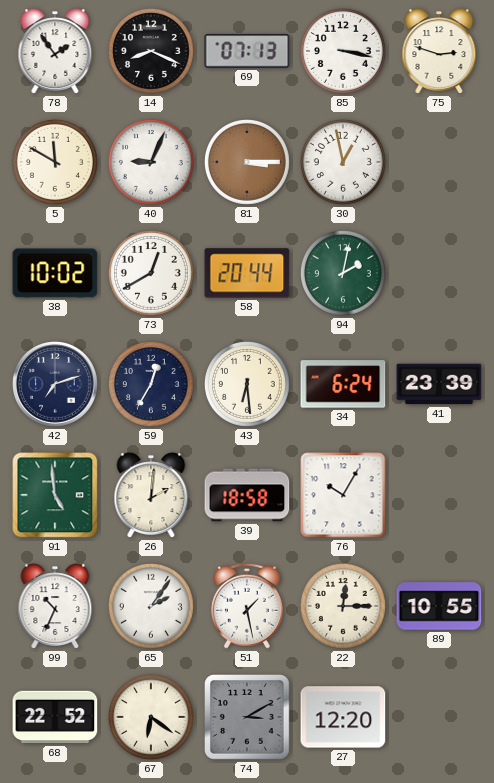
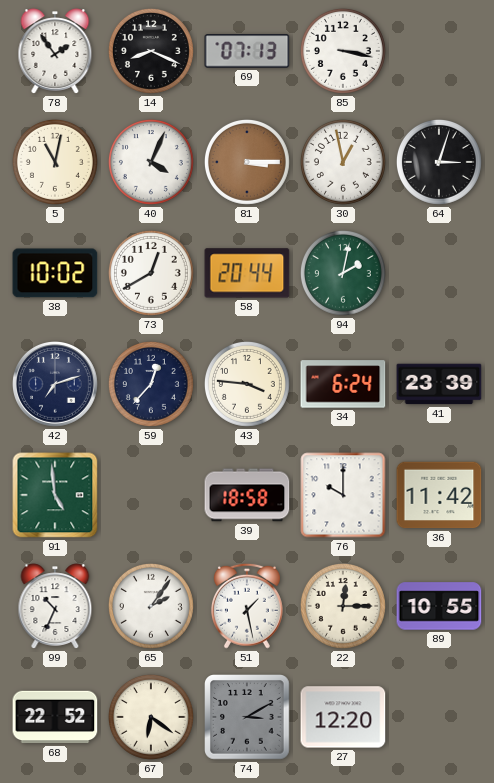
75: 2:48 -> none
5: 11:50 -> 11:02
40: 9:04 -> 4:04
64: none -> 3:03
59: 12:35 -> 12:37
43: 6:29 -> 3:46
26: 2:01 -> none
76: 10:05 -> 10:00
36: none -> 11:42
